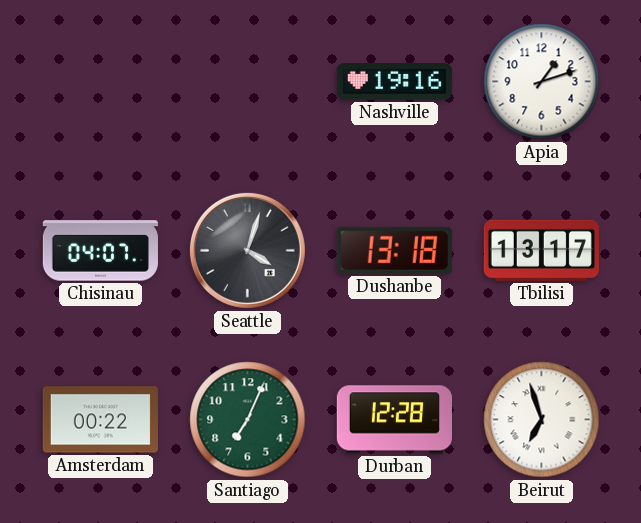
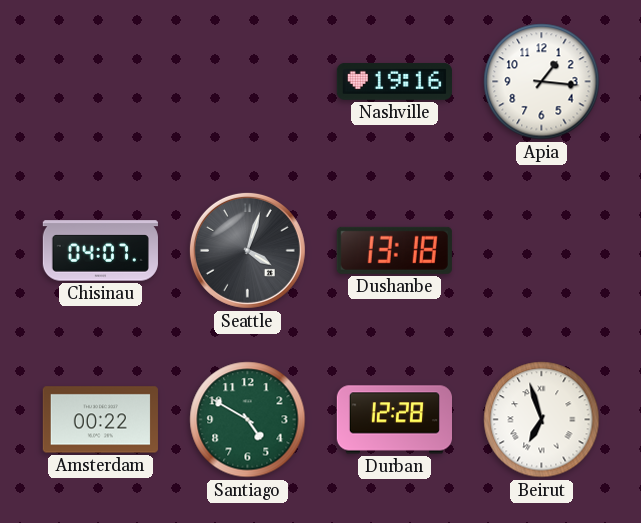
Apia: 1:12 -> 1:16
Tbilisi: 13:17 -> none
Santiago: 7:04 -> 4:50
